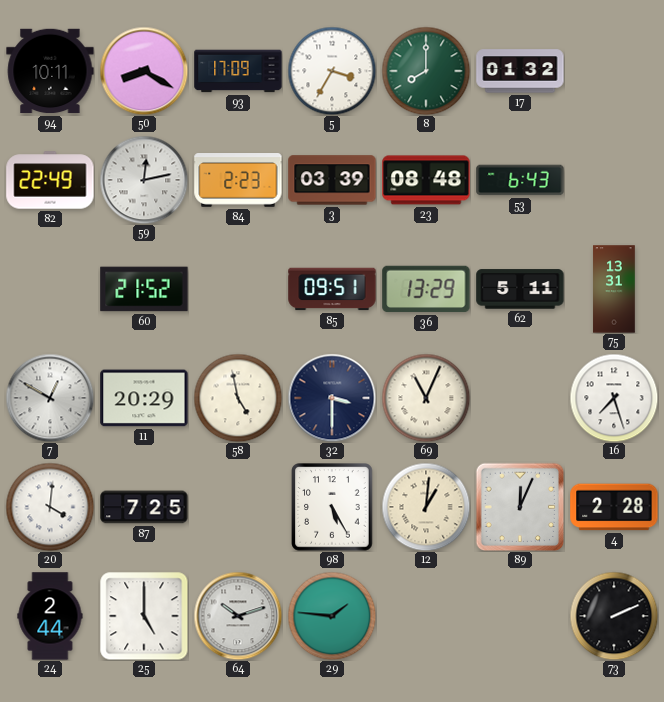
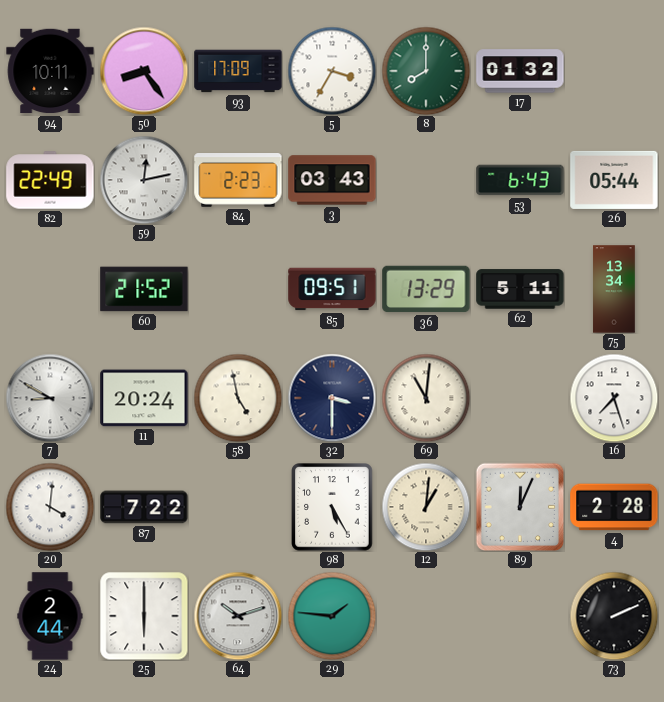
50: 8:20 -> 8:24
3: 03:39 -> 03:43
23: 08:48 -> none
26: none -> 05:44
75: 13:31 -> 13:34
7: 12:50 -> 8:50
11: 20:29 -> 20:24
69: 11:04 -> 11:01
87: 7:25 -> 7:22
25: 5:00 -> 6:00
